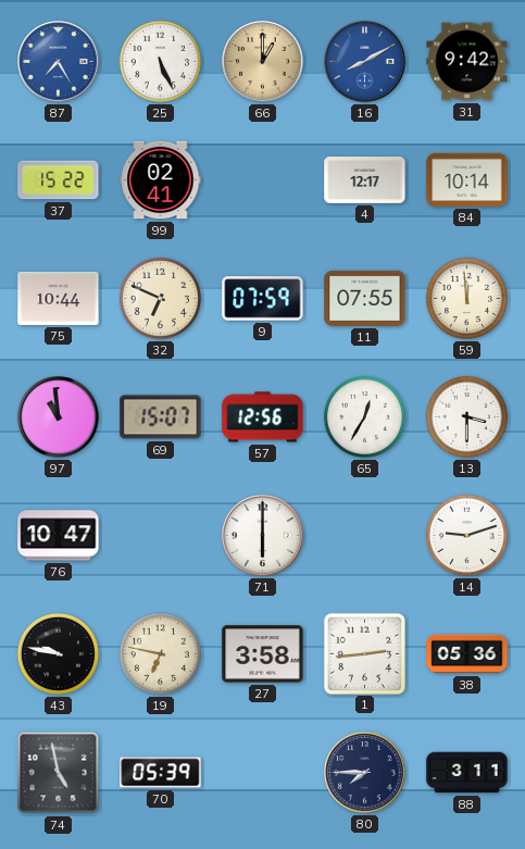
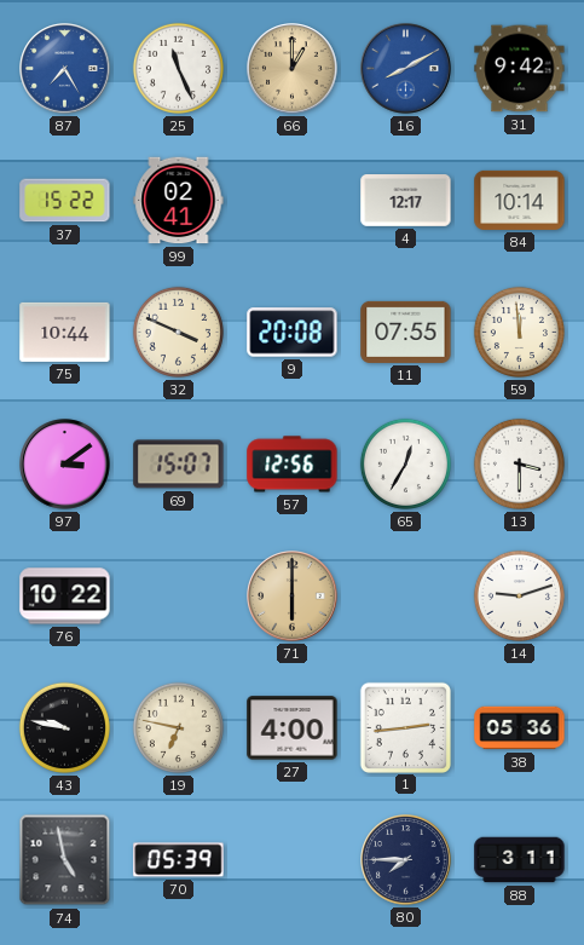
25: 5:26 -> 11:26
32: 6:49 -> 3:49
9: 07:59 -> 20:08
97: 10:59 -> 3:09
76: 10:47 -> 10:22
71 dial: white -> champagne
27: 3:58 -> 4:00
